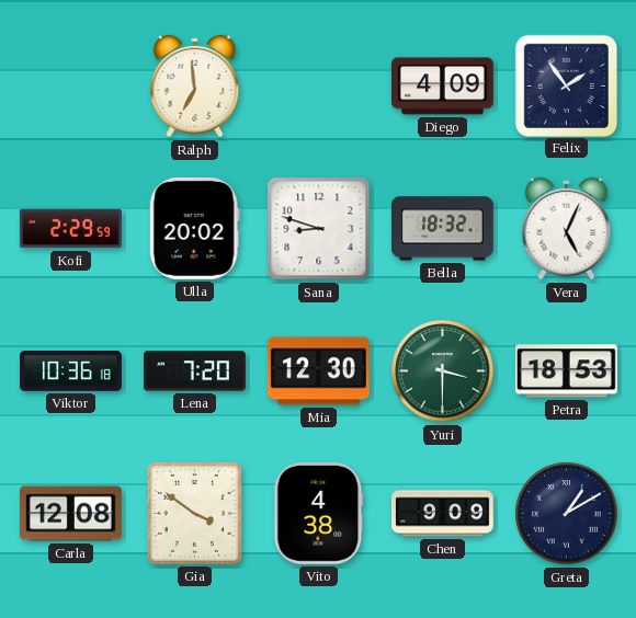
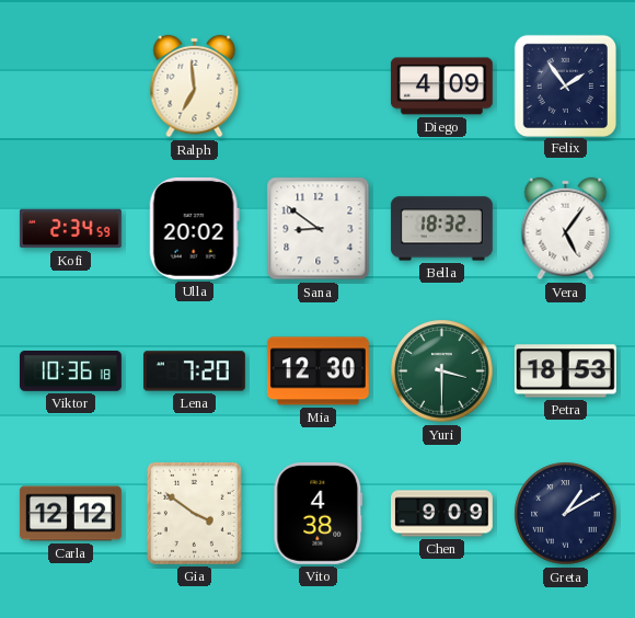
Kofi: 2:29 -> 2:34
Sana: 8:48 -> 8:51
Vera: 5:04 -> 5:06
Carla: 12:08 -> 12:12
